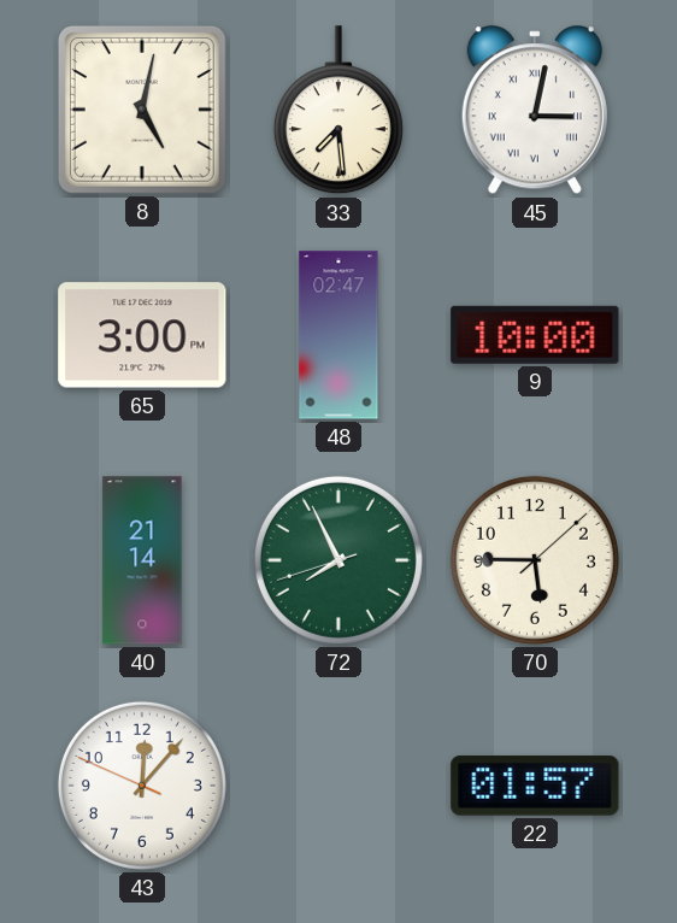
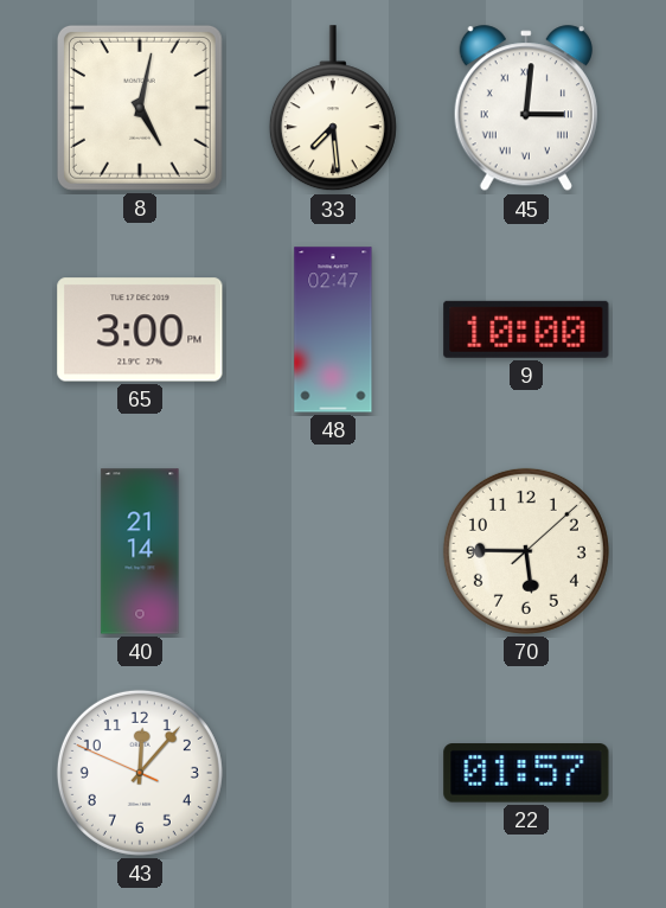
45: 3:02 -> 3:01
72: 7:55 -> none
